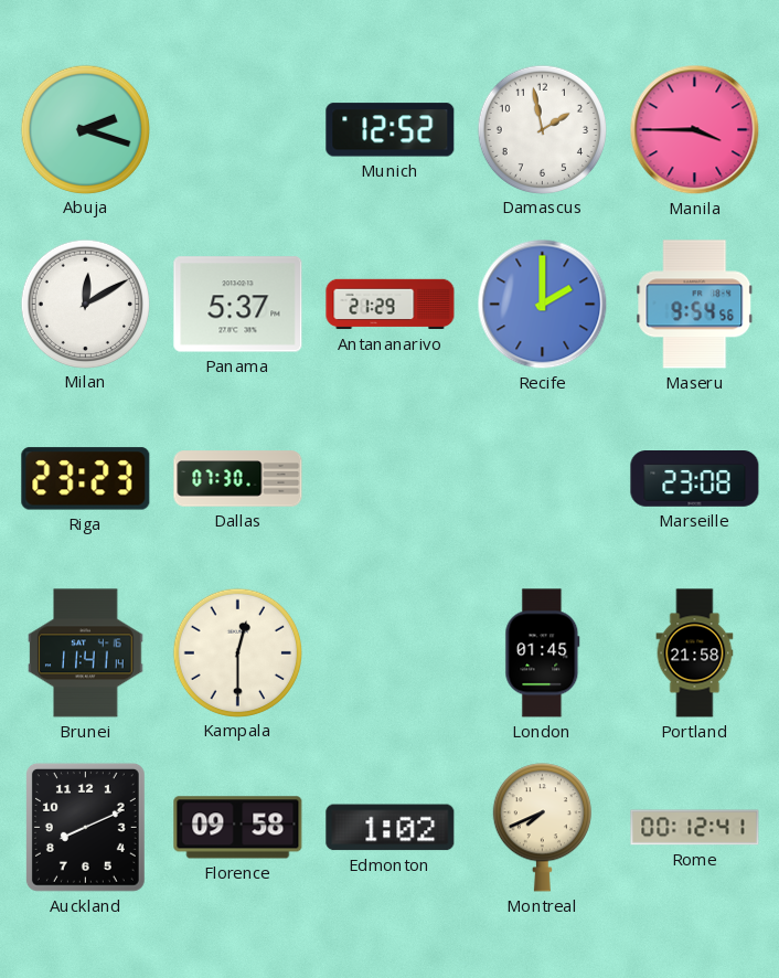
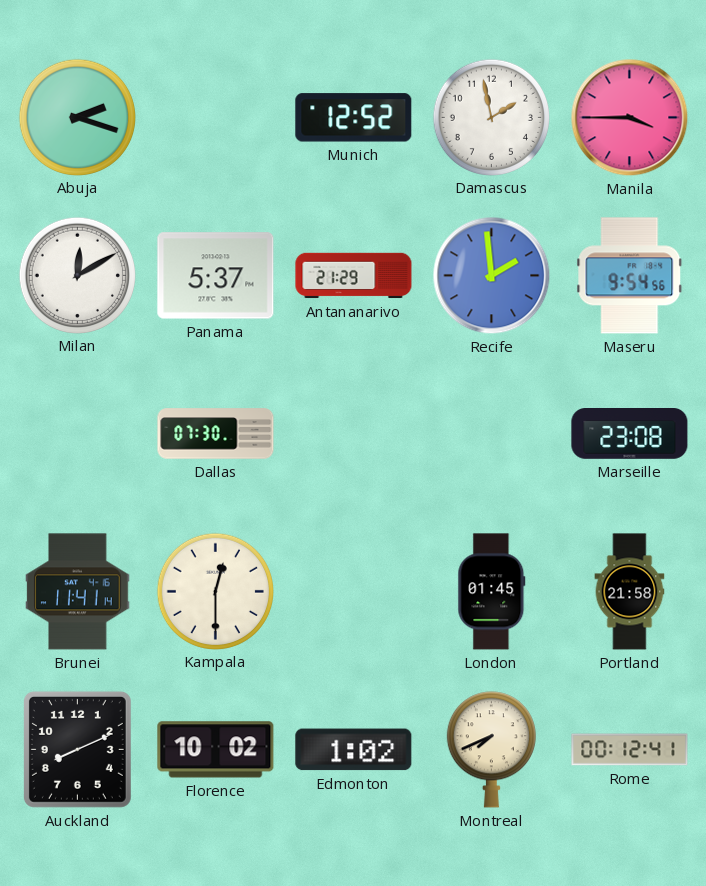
Recife: 2:00 -> 1:59
Riga: 23:23 -> none
Florence: 09:58 -> 10:02
